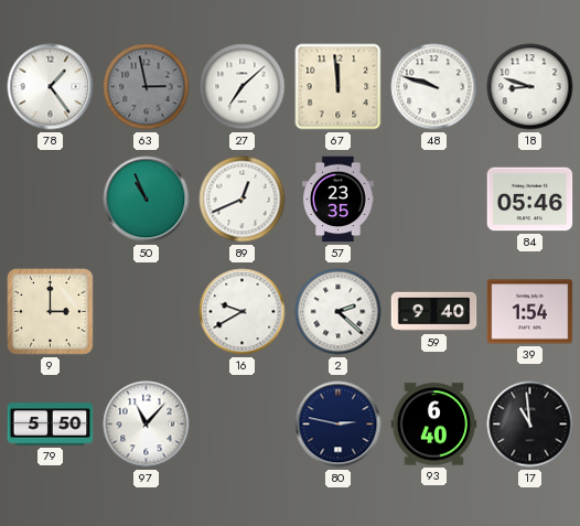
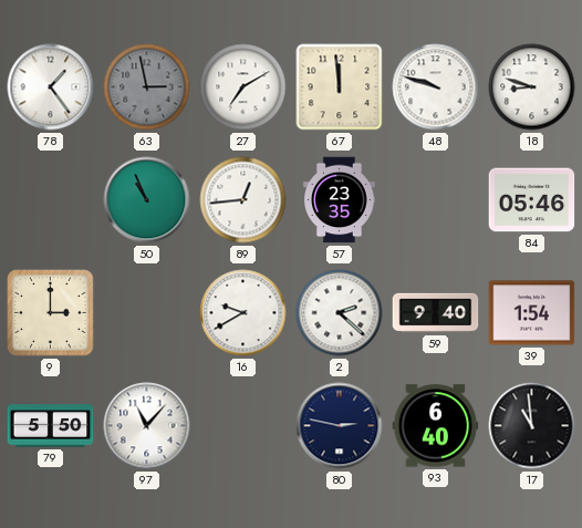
27: 7:08 -> 7:10
89: 12:41 -> 12:44
